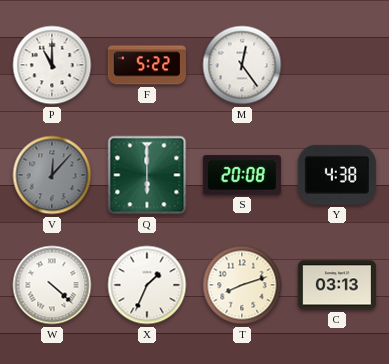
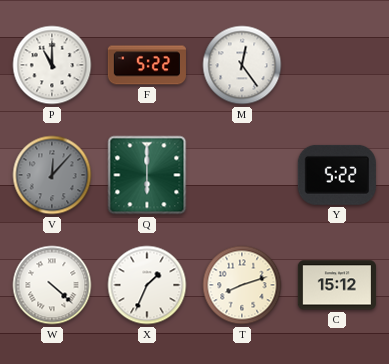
S: 20:08 -> none
Y: 4:38 -> 5:22
C: 03:13 -> 15:12
